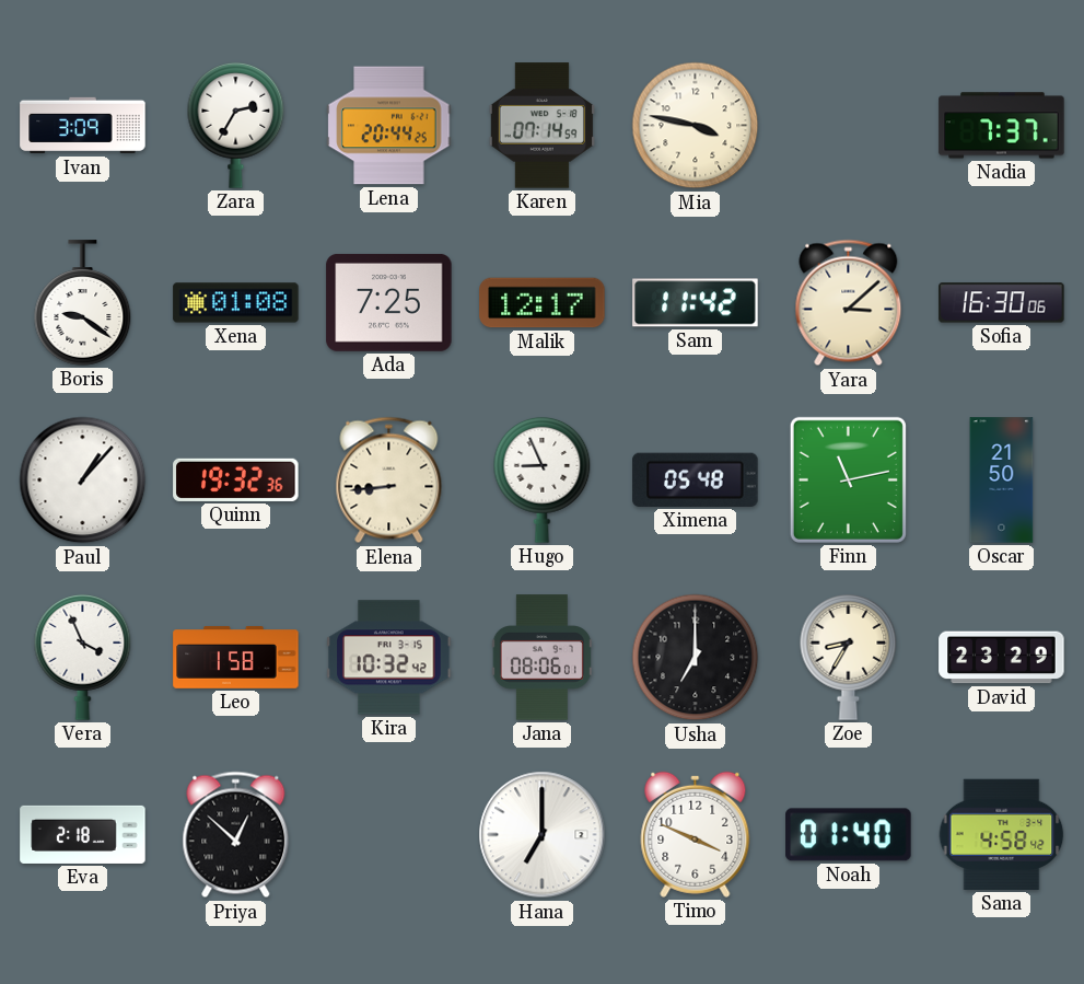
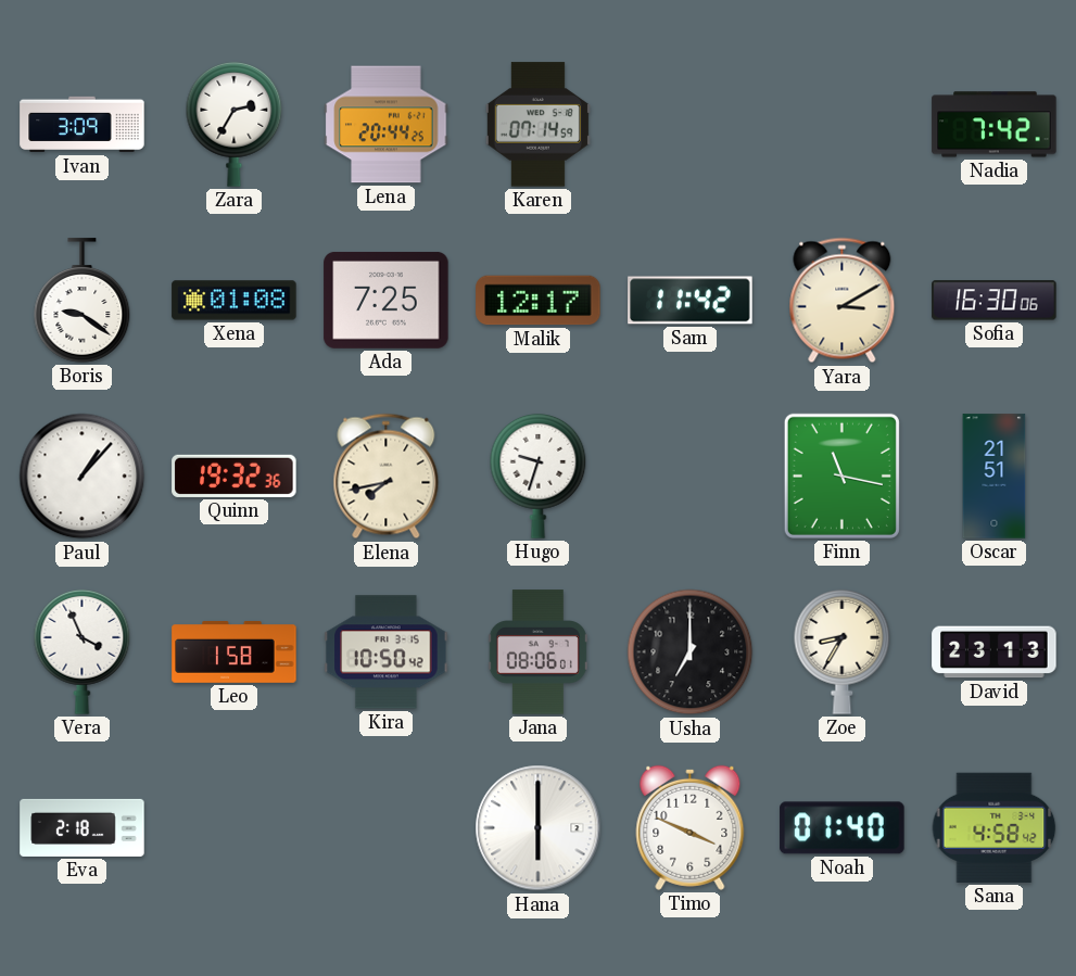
Mia: 3:47 -> none
Nadia: 7:37 -> 7:42
Yara: 3:08 -> 3:10
Elena: 8:44 -> 7:43
Hugo: 8:56 -> 9:33
Ximena: 05:48 -> none
Finn: 11:13 -> 11:17
Oscar: 21:50 -> 21:51
Kira: 10:32 -> 10:50
David: 23:29 -> 23:13
Priya: 12:52 -> none
Hana: 7:00 -> 6:00
